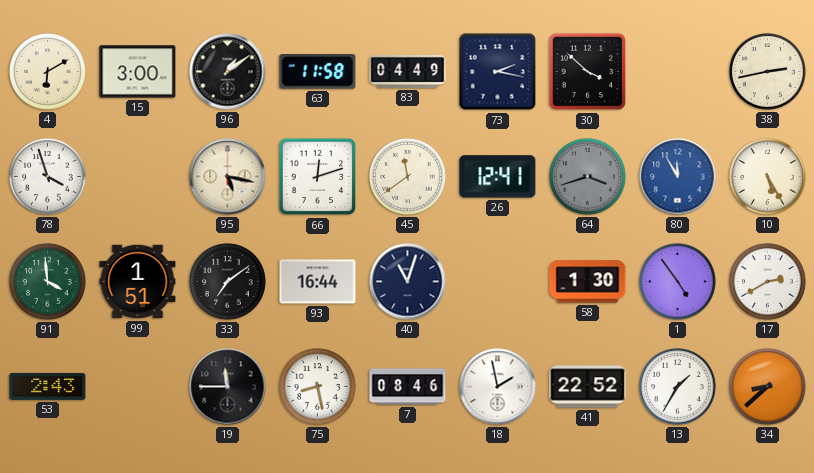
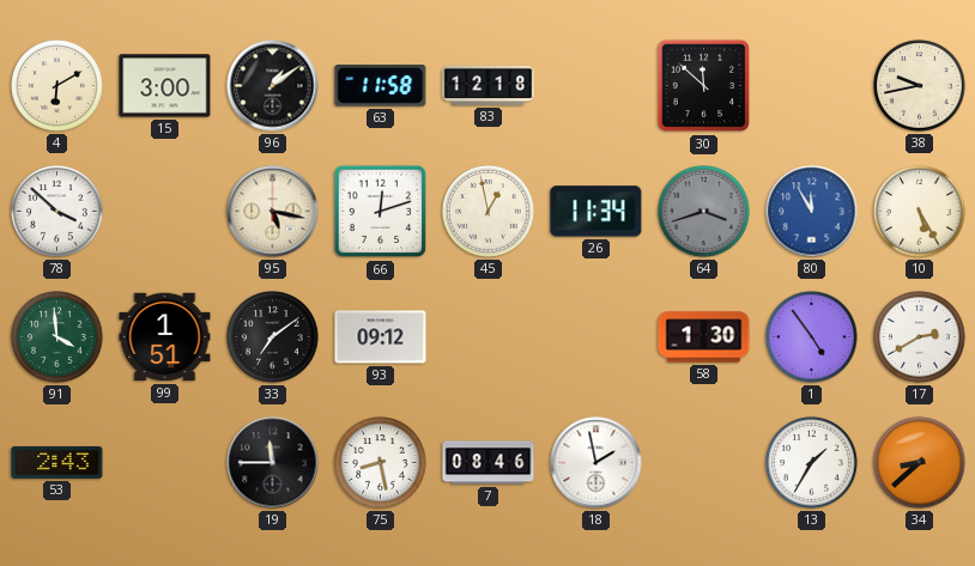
83: 04:49 -> 12:18
73: 2:17 -> none
30: 3:52 -> 11:52
38: 2:43 -> 9:43
78: 3:57 -> 3:52
45: 11:39 -> 12:58
26: 12:41 -> 11:34
93: 16:44 -> 09:12
40: 11:03 -> none
41: 22:52 -> none
